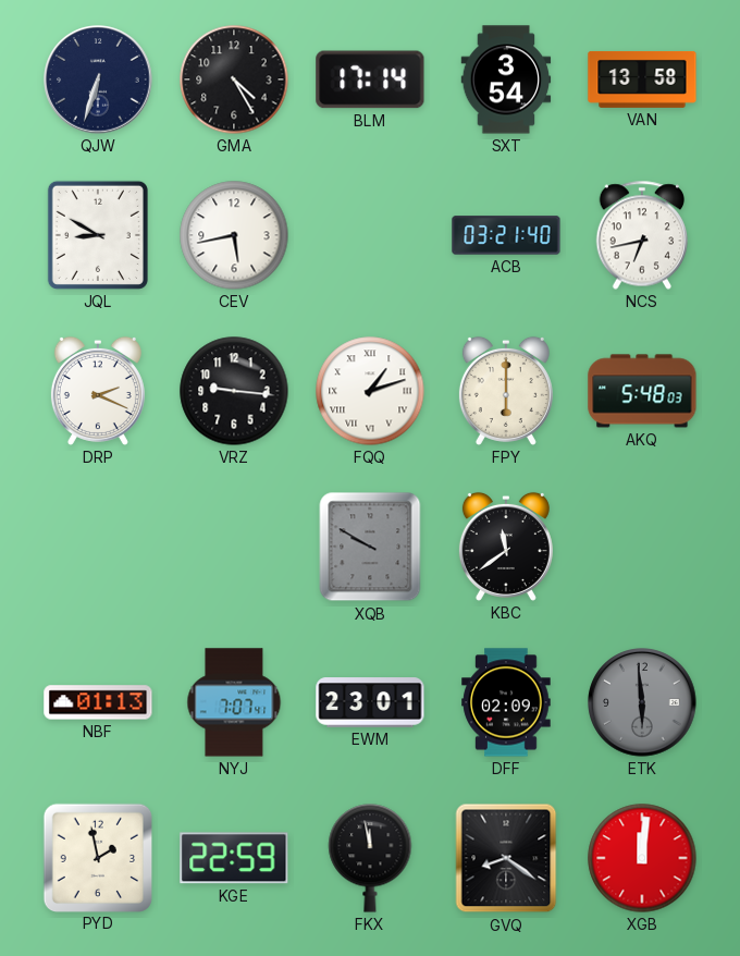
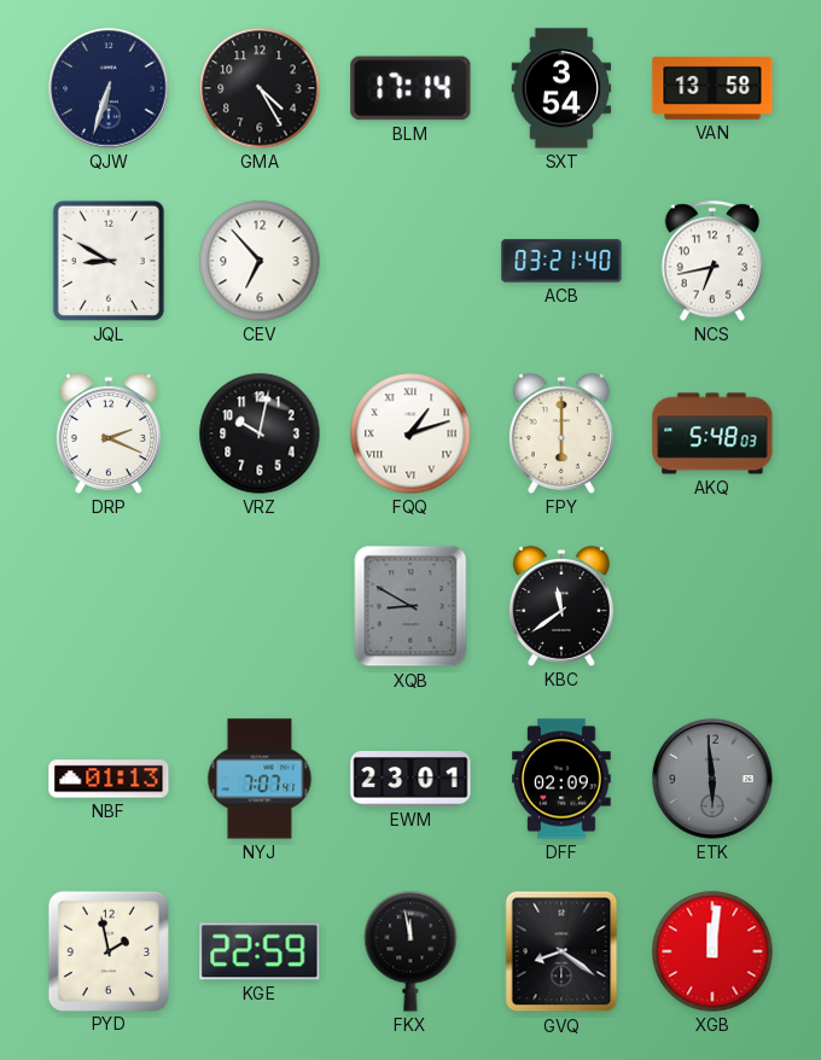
CEV: 5:43 -> 6:53
VRZ: 9:16 -> 10:02
XQB: 9:50 -> 8:50
